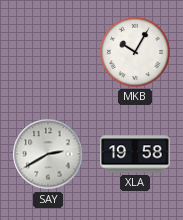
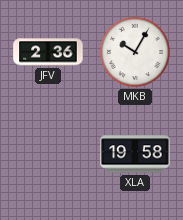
JFV: none -> 2:36
SAY: 2:40 -> none
